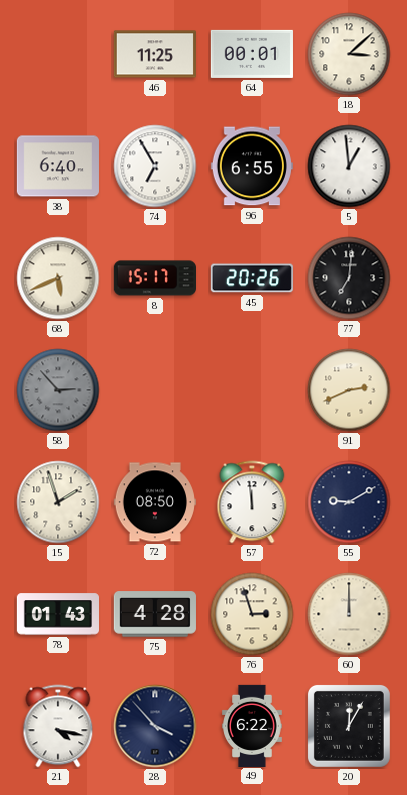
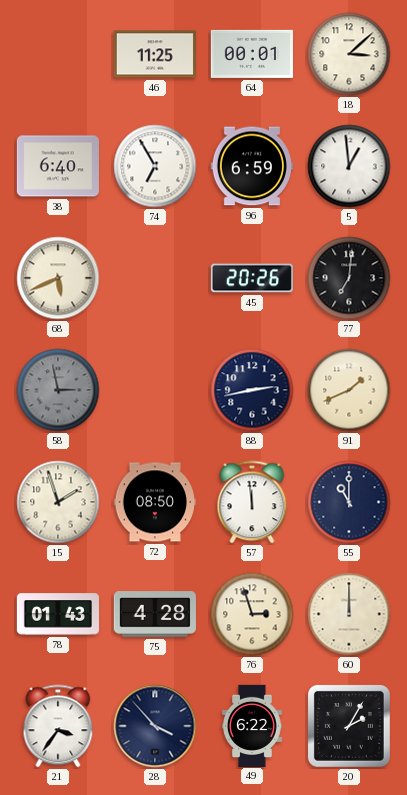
96: 6:55 -> 6:59
8: 15:17 -> none
58: 2:53 -> 2:58
88: none -> 2:43
91: 2:41 -> 1:41
55: 9:10 -> 11:00
21: 4:17 -> 3:36
20: 12:05 -> 2:05
